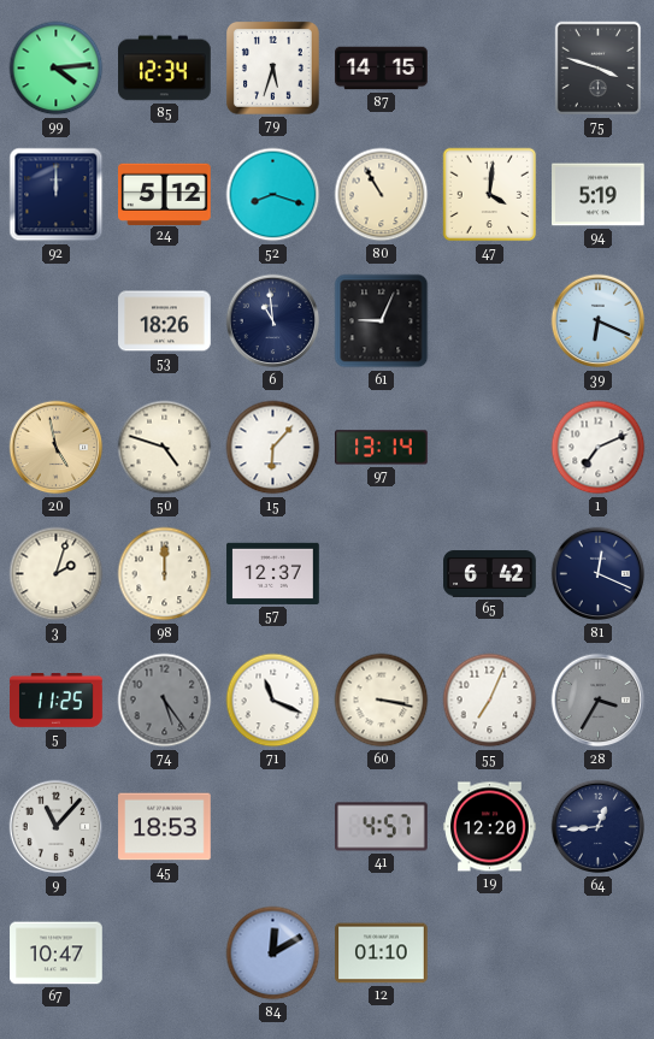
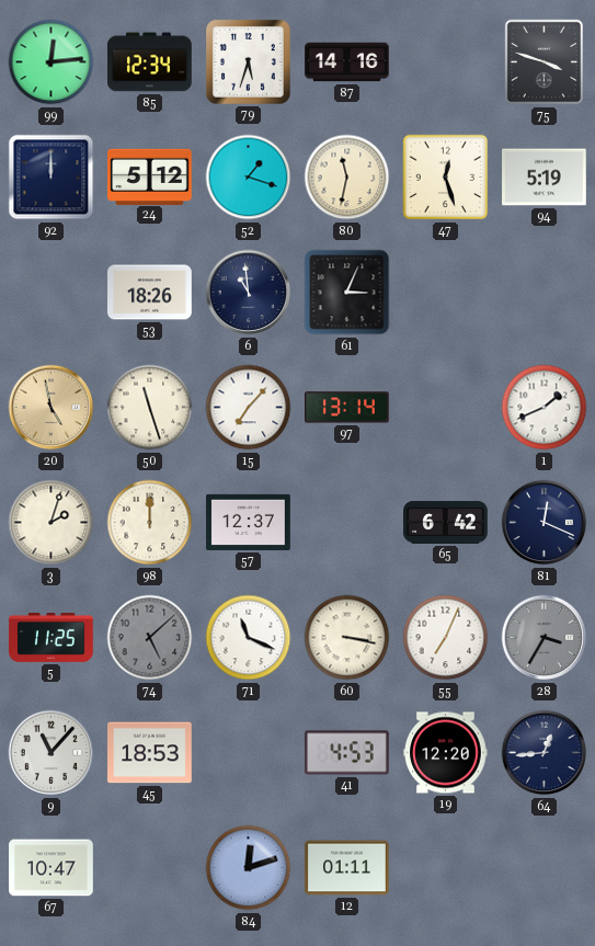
99: 4:14 -> 12:14
87: 14:15 -> 14:16
52: 8:18 -> 1:18
80: 10:55 -> 11:32
47: 4:01 -> 12:27
61: 9:04 -> 3:04
39: 6:19 -> none
50: 4:48 -> 11:27
15: 6:07 -> 7:07
1: 7:11 -> 1:41
74: 5:24 -> 5:08
41: 4:57 -> 4:53
84: 12:10 -> 12:12
12: 01:10 -> 01:11
